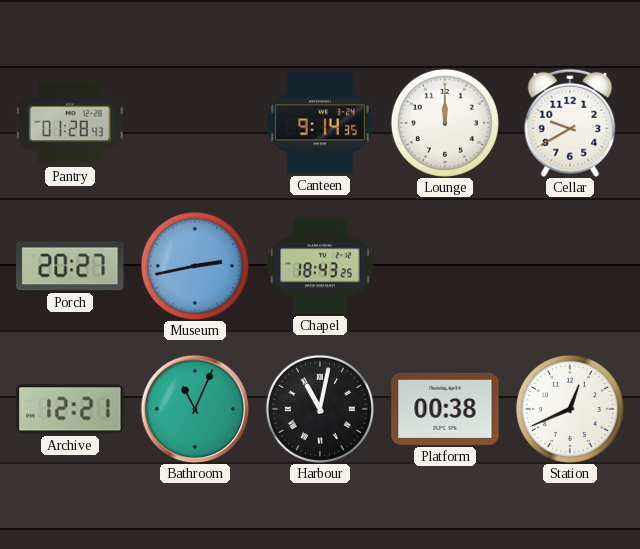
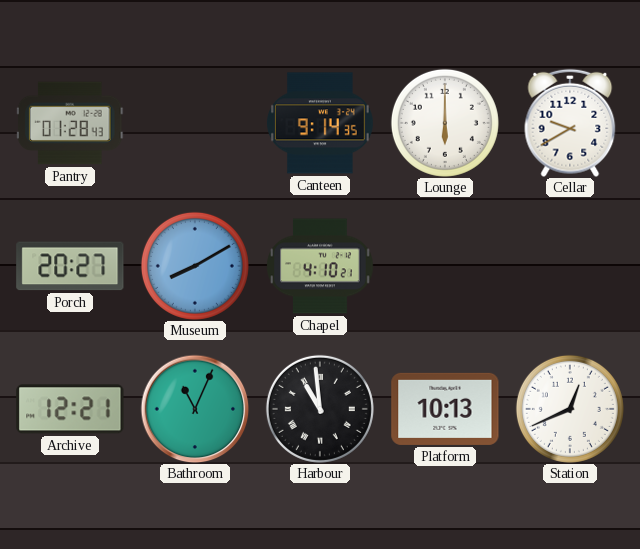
Lounge: 12:00 -> 6:00
Museum: 2:43 -> 8:10
Chapel: 18:43 -> 4:10
Harbour: 11:02 -> 10:59
Platform: 00:38 -> 10:13
